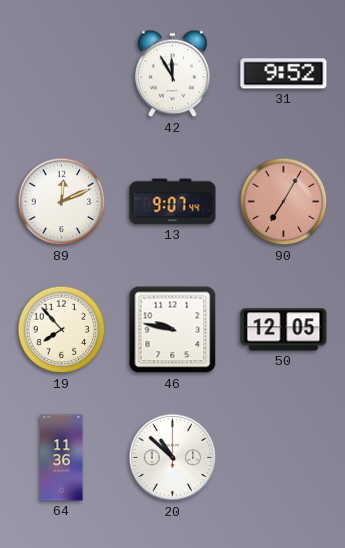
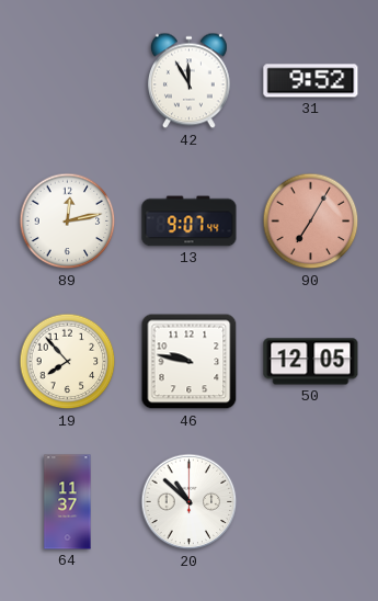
89: 12:11 -> 12:13
64: 11:36 -> 11:37
